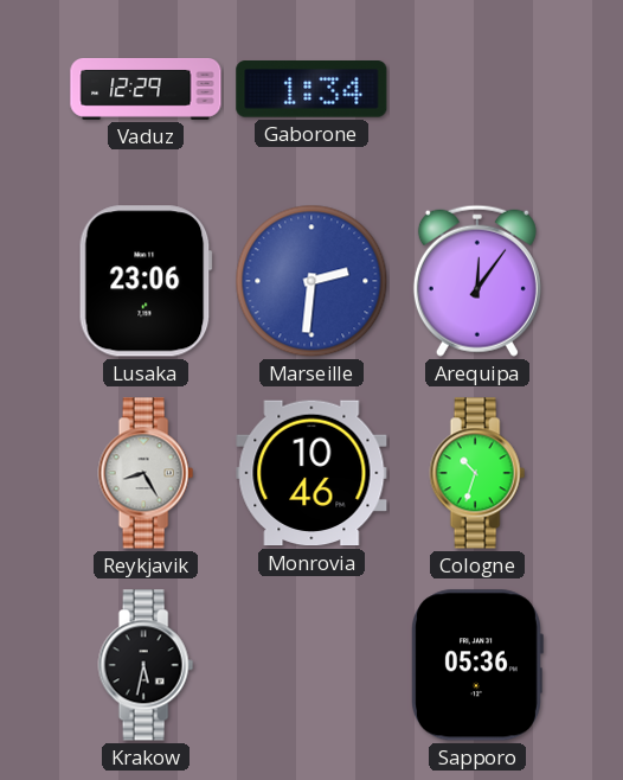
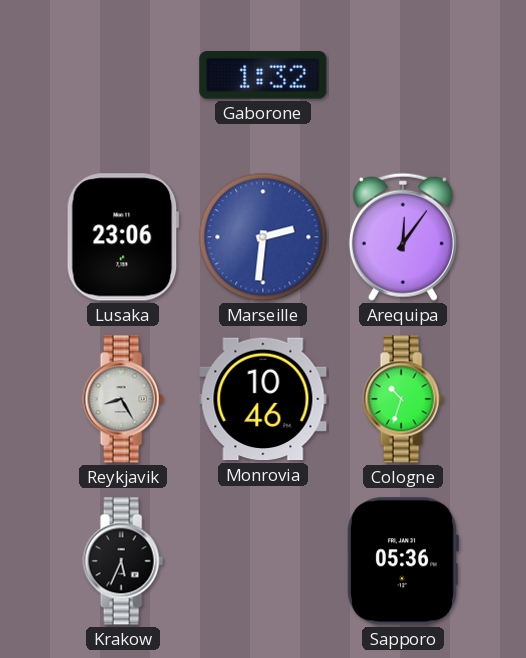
Vaduz: 12:29 -> none
Gaborone: 1:34 -> 1:32
Krakow: 5:32 -> 5:34
